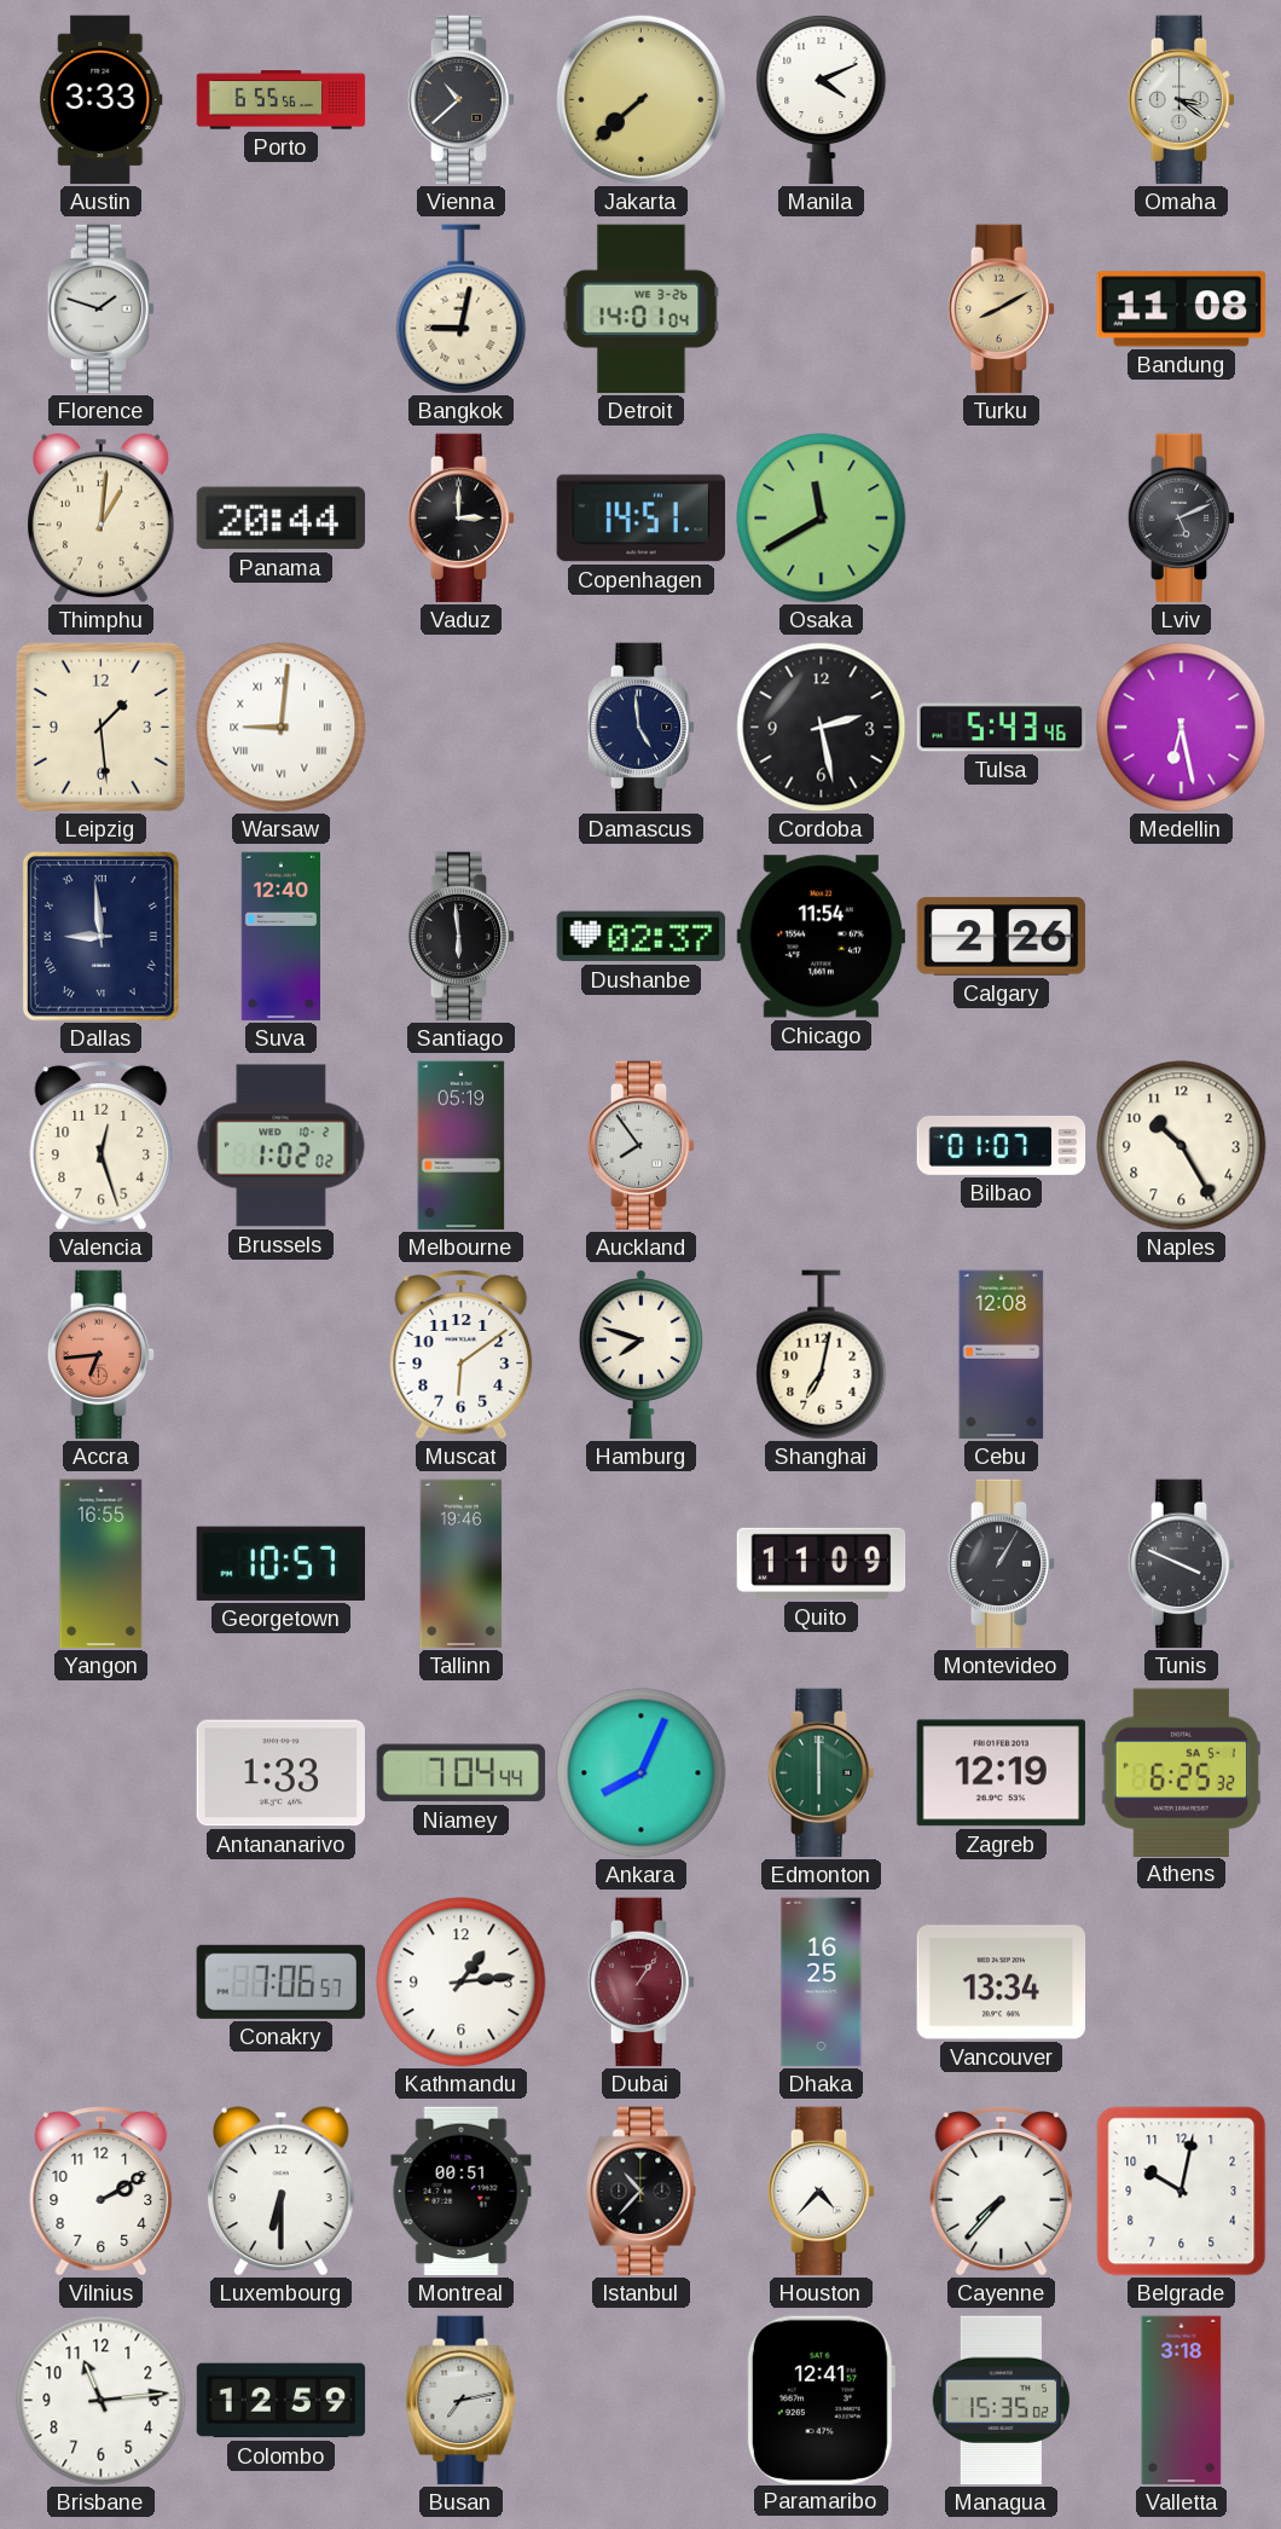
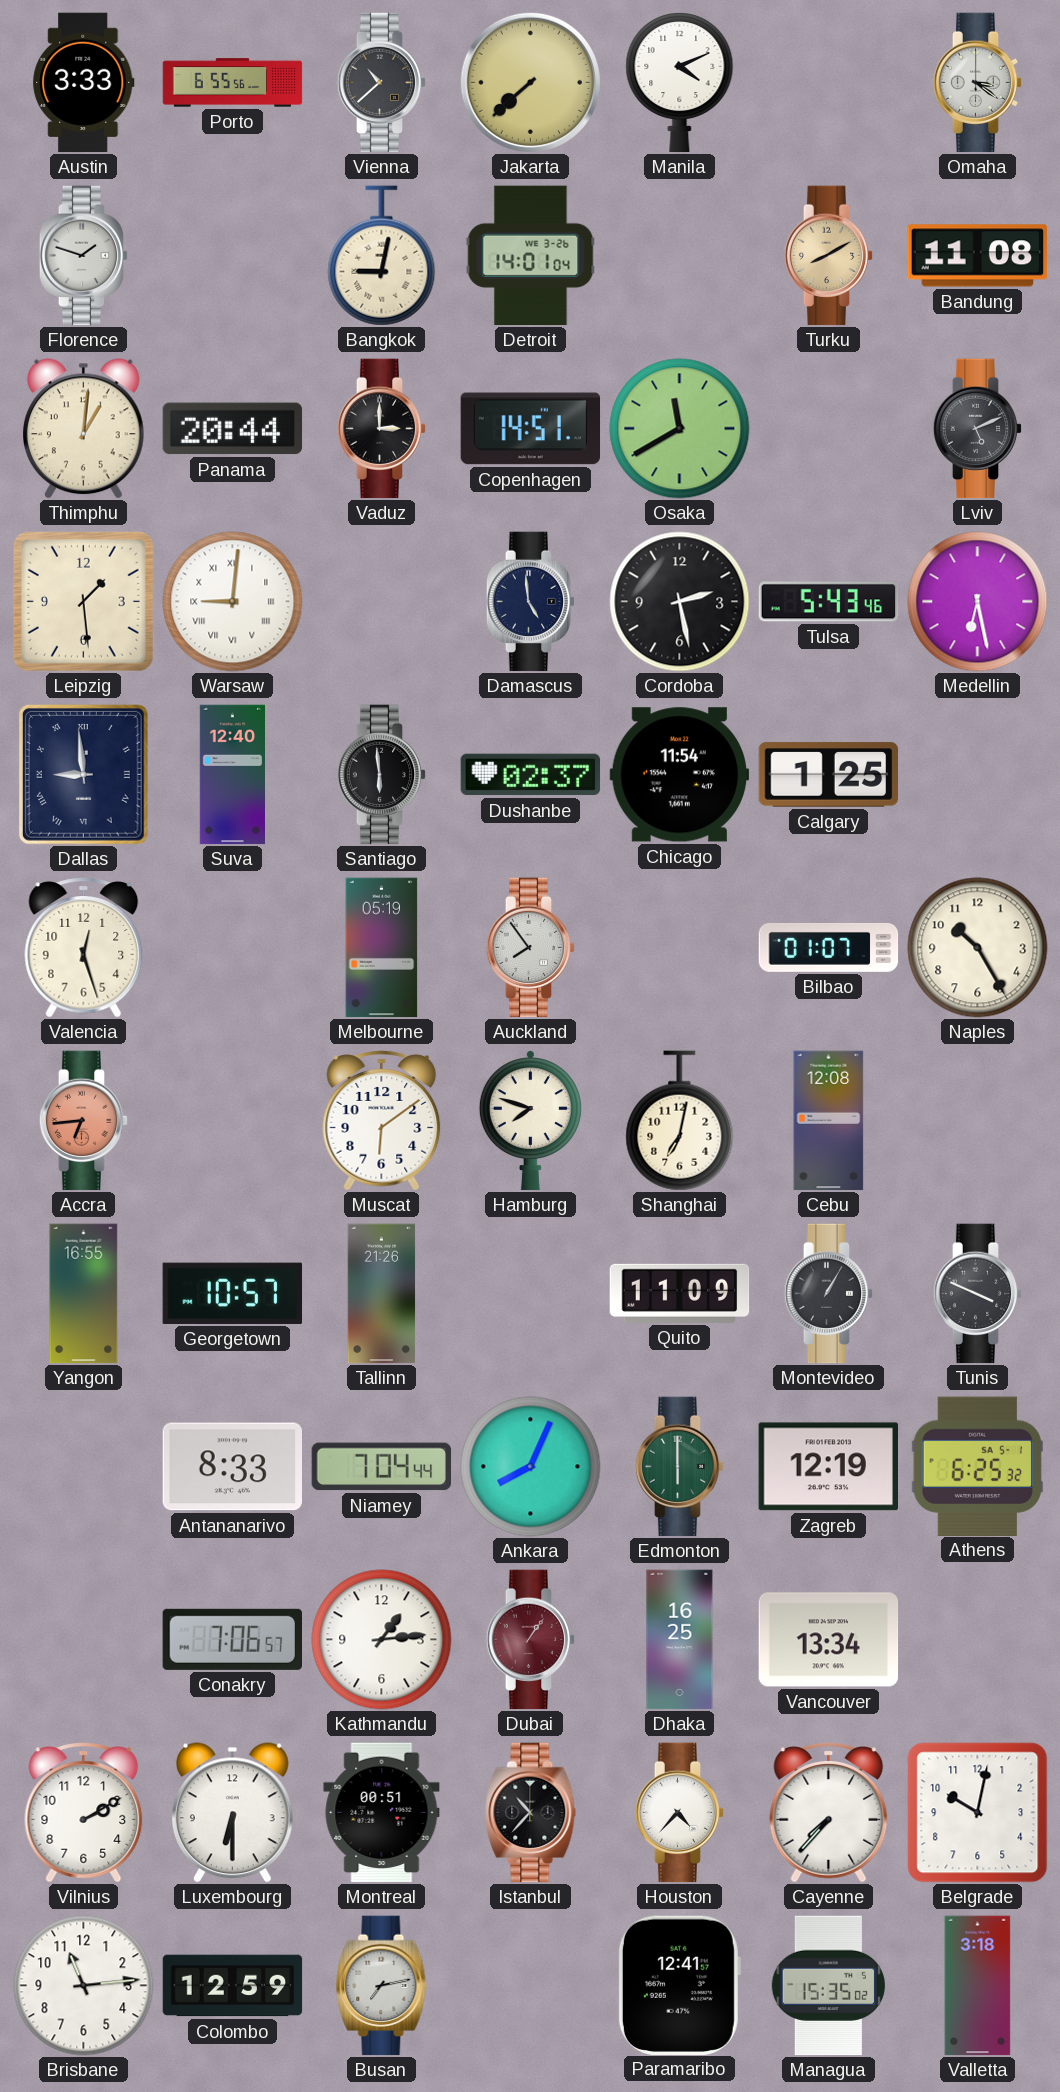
Calgary: 2:26 -> 1:25
Brussels: 1:02 -> none
Tallinn: 19:46 -> 21:26
Antananarivo: 1:33 -> 8:33
